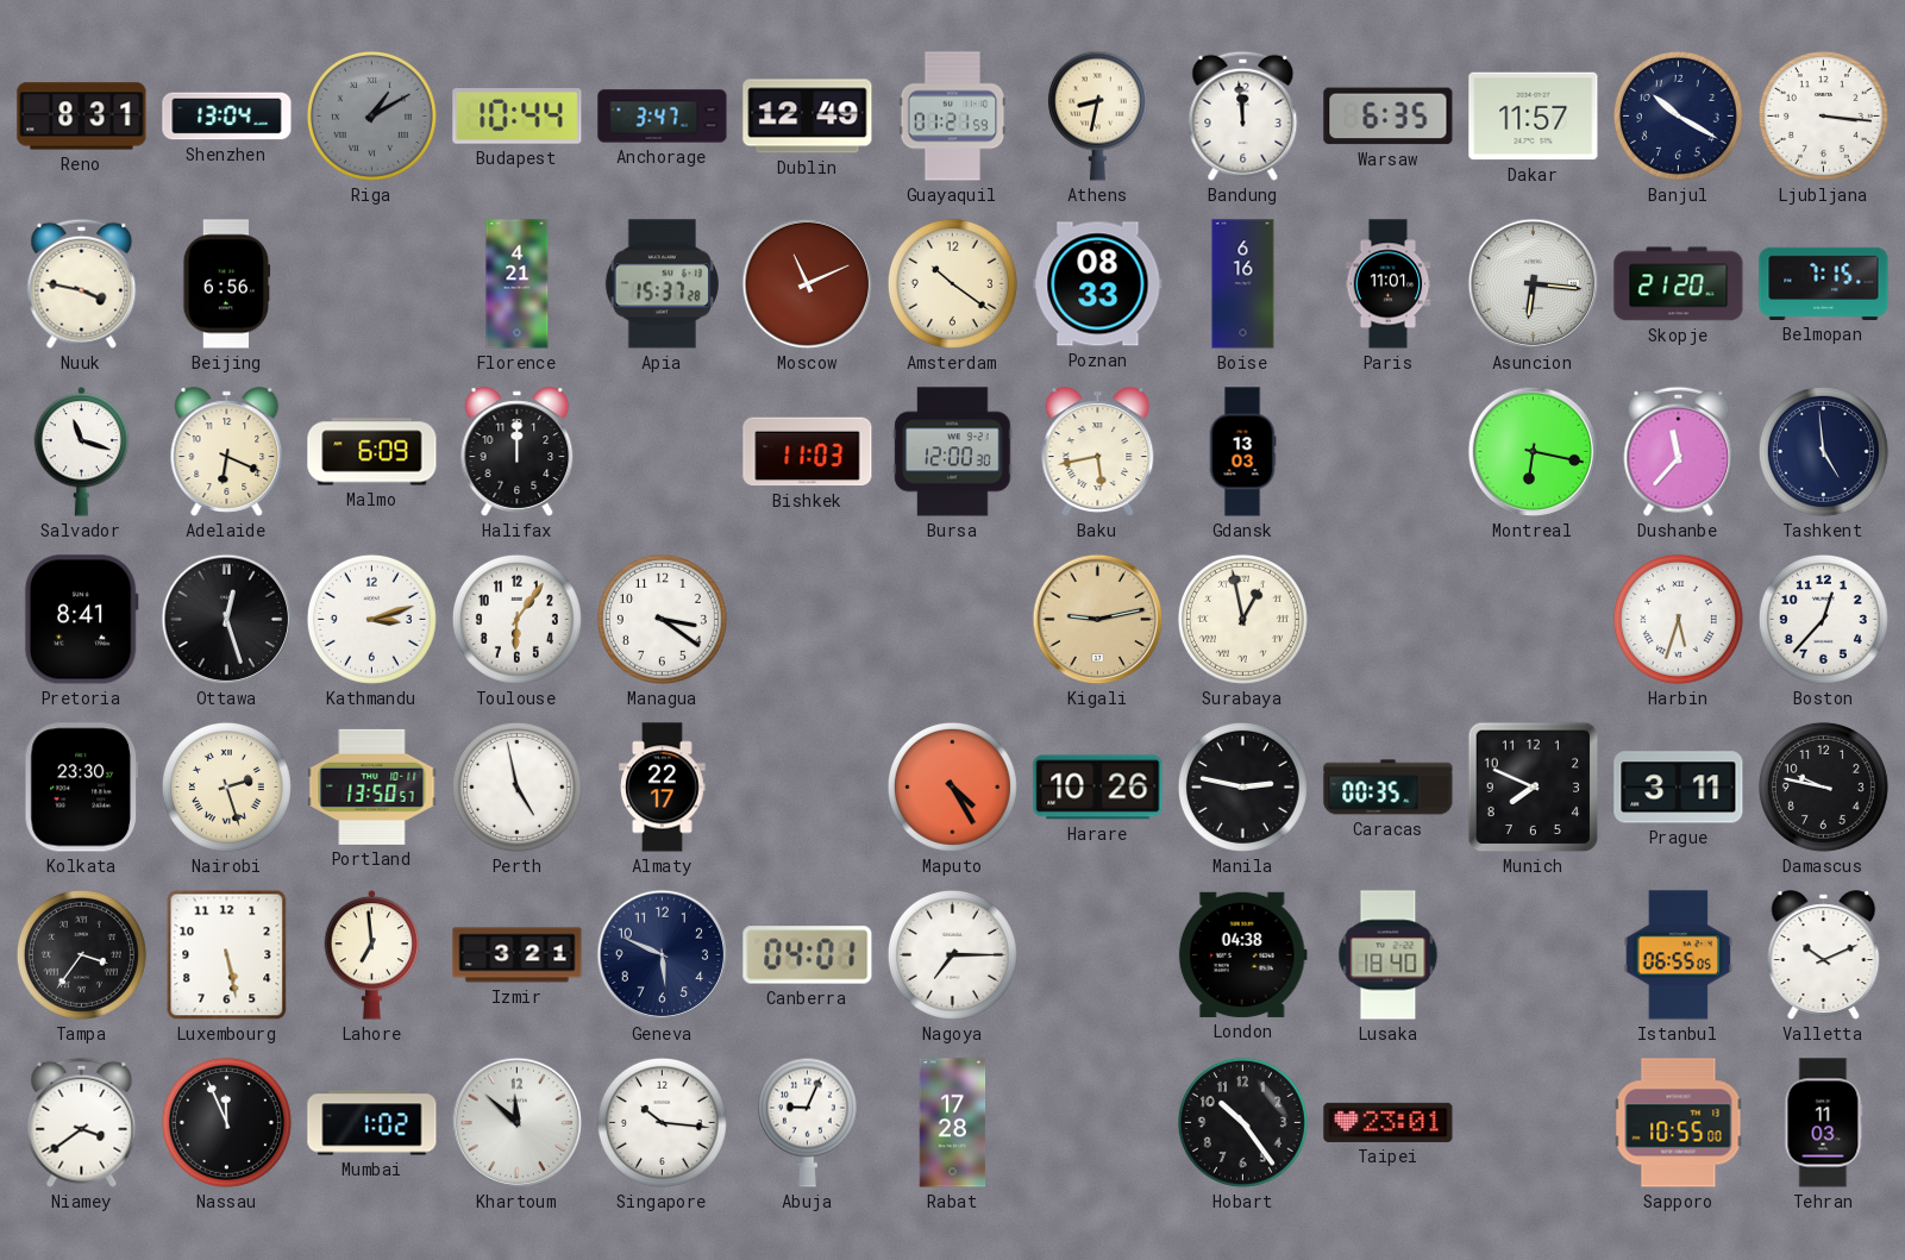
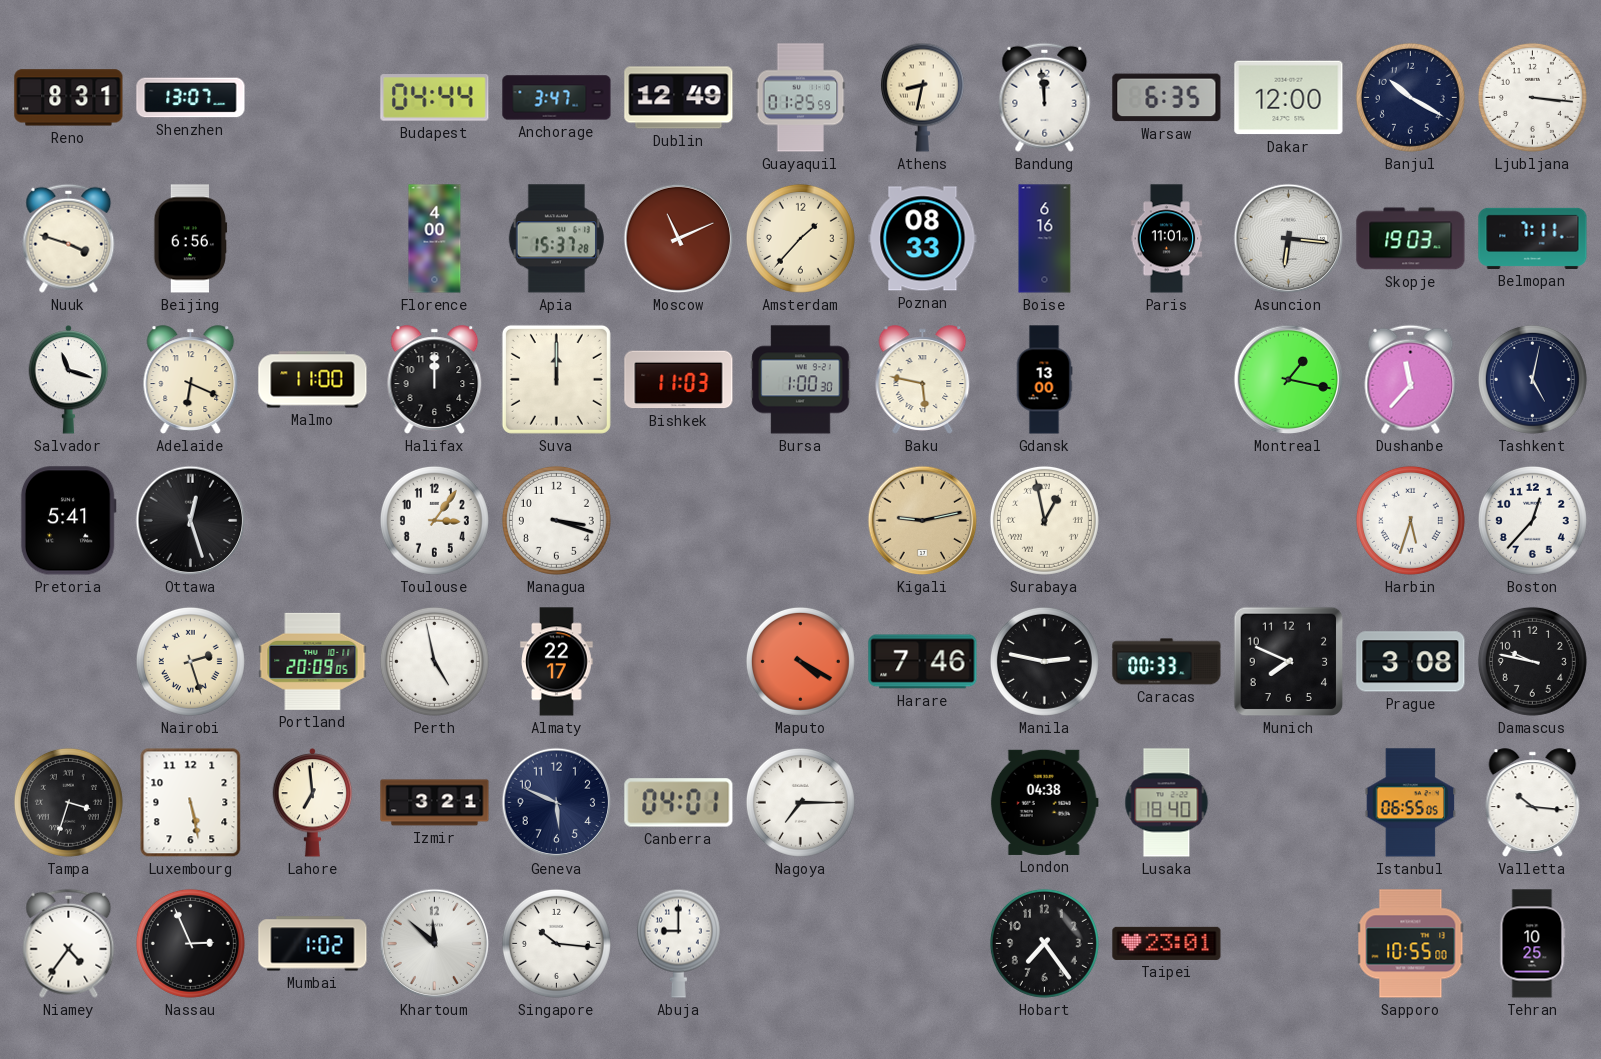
Shenzhen: 13:04 -> 13:07
Riga: 1:10 -> none
Budapest: 10:44 -> 04:44
Guayaquil: 01:21 -> 01:25
Dakar: 11:57 -> 12:00
Nuuk: 3:47 -> 3:48
Florence: 4:21 -> 4:00
Amsterdam: 10:21 -> 1:37
Skopje: 21:20 -> 19:03
Belmopan: 7:15 -> 7:11
Malmo: 6:09 -> 11:00
Suva: none -> 12:00
Bursa: 12:00 -> 1:00
Baku: 5:43 -> 5:47
Gdansk: 13:03 -> 13:00
Montreal: 6:17 -> 1:17
Tashkent: 4:59 -> 5:02
Pretoria: 8:41 -> 5:41
Kathmandu: 3:12 -> none
Toulouse: 6:06 -> 3:06
Managua: 3:21 -> 3:18
Kolkata: 23:30 -> none
Portland: 13:50 -> 20:09
Maputo: 4:25 -> 4:20
Harare: 10:26 -> 7:46
Caracas: 00:35 -> 00:33
Prague: 3:11 -> 3:08
Tampa: 3:36 -> 3:33
Valletta: 10:11 -> 10:16
Niamey: 3:39 -> 4:36
Nassau: 11:56 -> 2:56
Abuja: 9:04 -> 9:00
Rabat: 17:28 -> none
Hobart: 10:24 -> 7:24
Tehran: 11:03 -> 10:25
